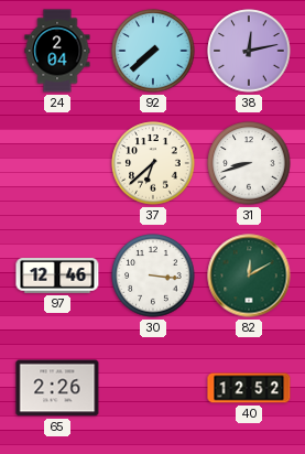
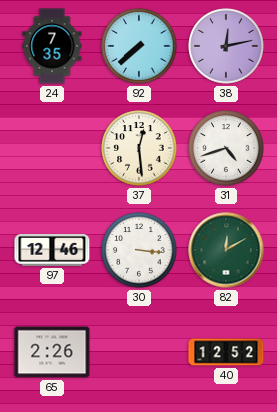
24: 2:04 -> 7:35
37: 6:38 -> 12:29
31: 8:42 -> 4:42
